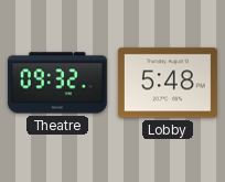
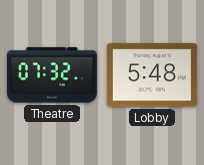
Theatre: 09:32 -> 07:32
